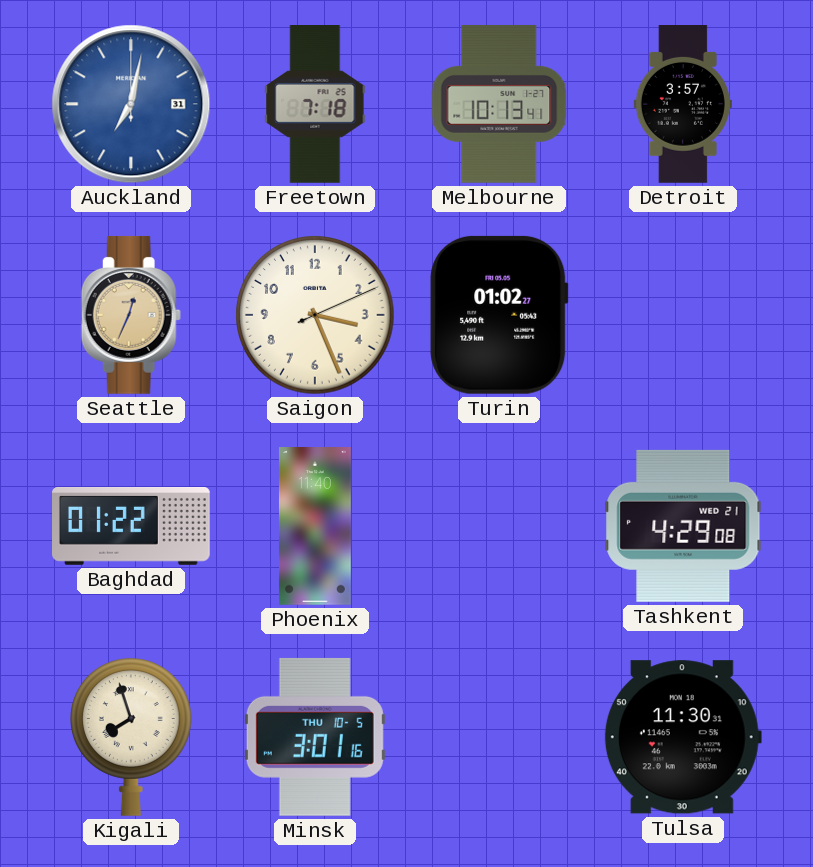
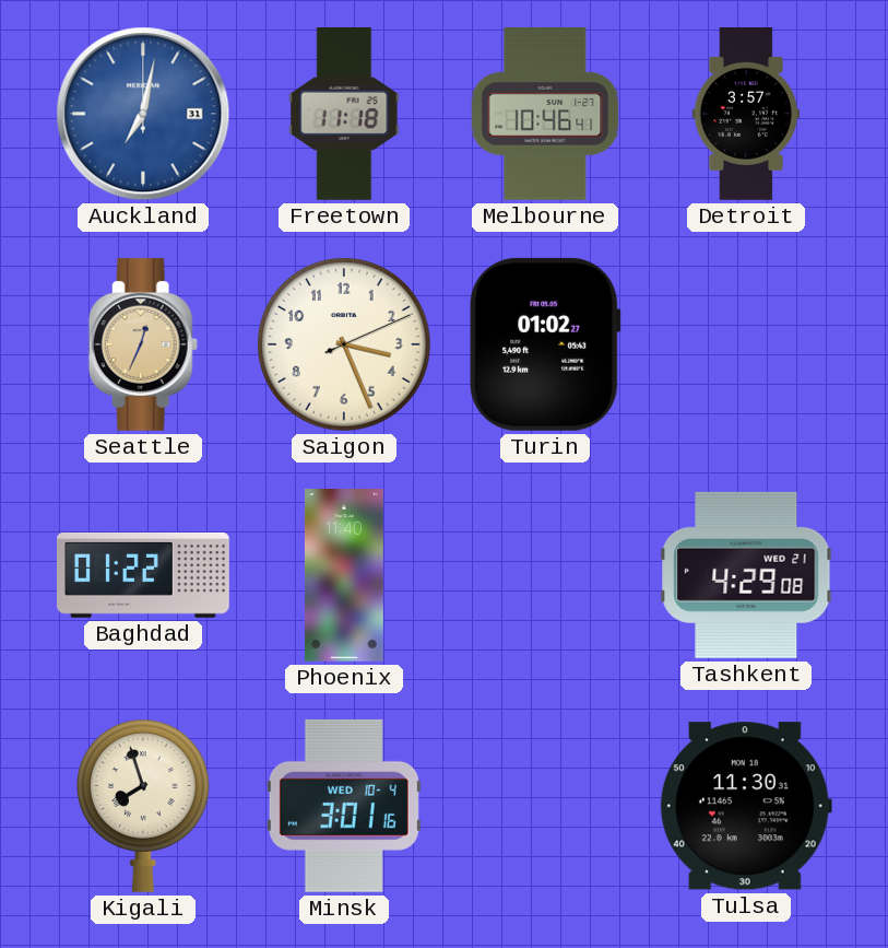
Freetown: 7:18 -> 11:18
Melbourne: 10:13 -> 10:46
Minsk date: THU 10-5 -> WED 10-4
